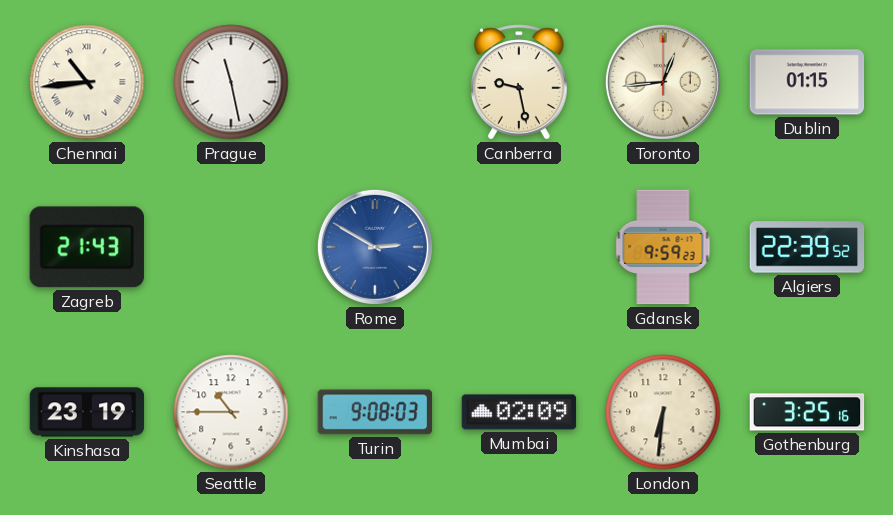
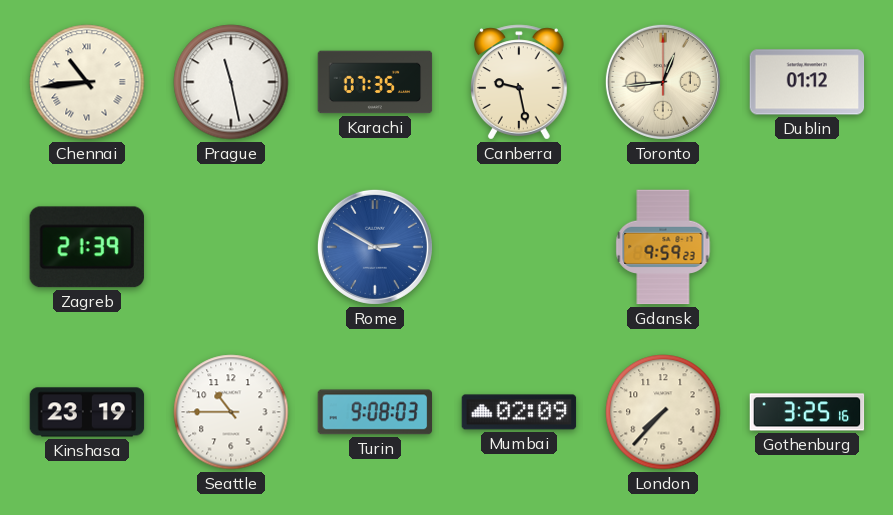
Karachi: none -> 07:35
Dublin: 01:15 -> 01:12
Zagreb: 21:43 -> 21:39
Algiers: 22:39 -> none
London: 6:31 -> 7:37
